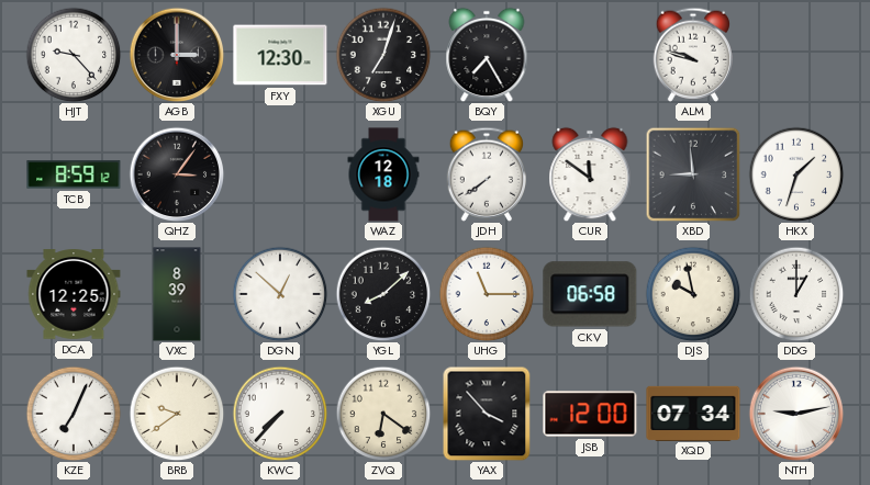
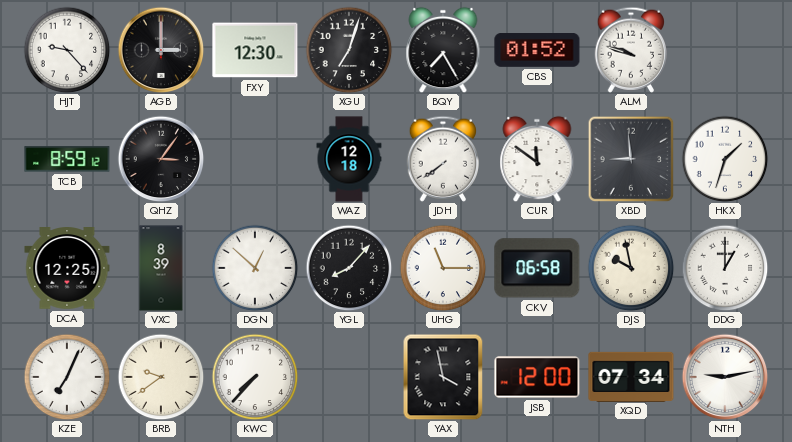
CBS: none -> 01:52
YGL: 8:08 -> 8:07
ZVQ: 6:21 -> none
YAX: 3:53 -> 3:58
